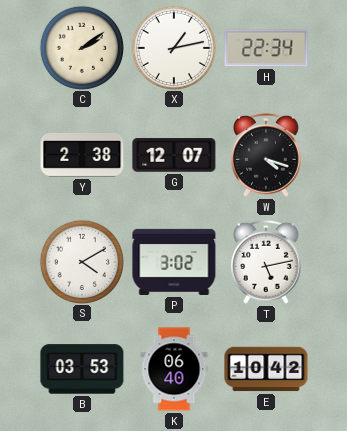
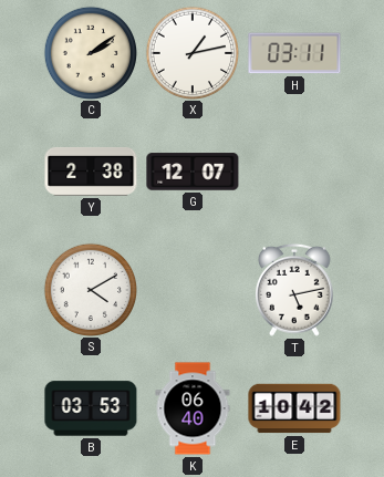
H: 22:34 -> 03:11
W: 4:18 -> none
P: 3:02 -> none
